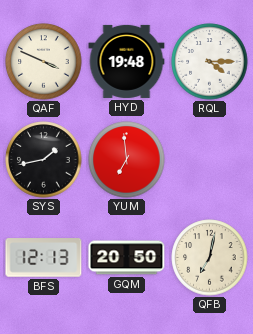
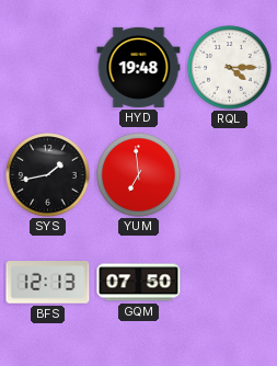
QAF: 3:49 -> none
GQM: 20:50 -> 07:50
QFB: 7:02 -> none
